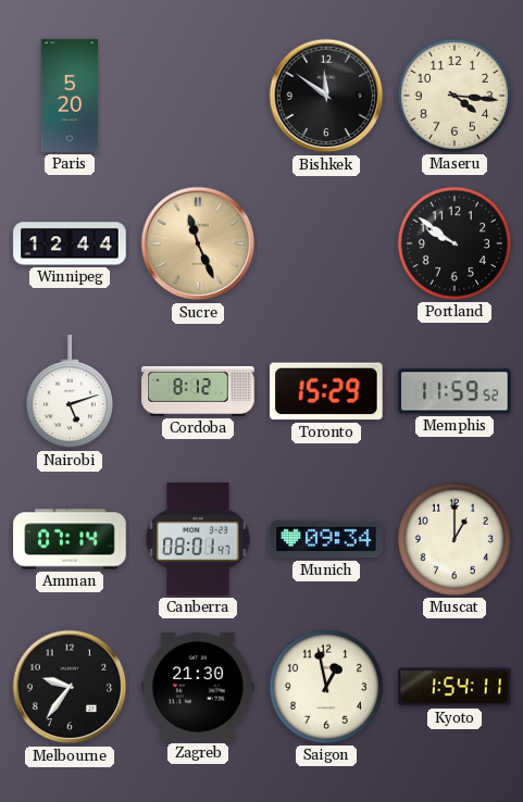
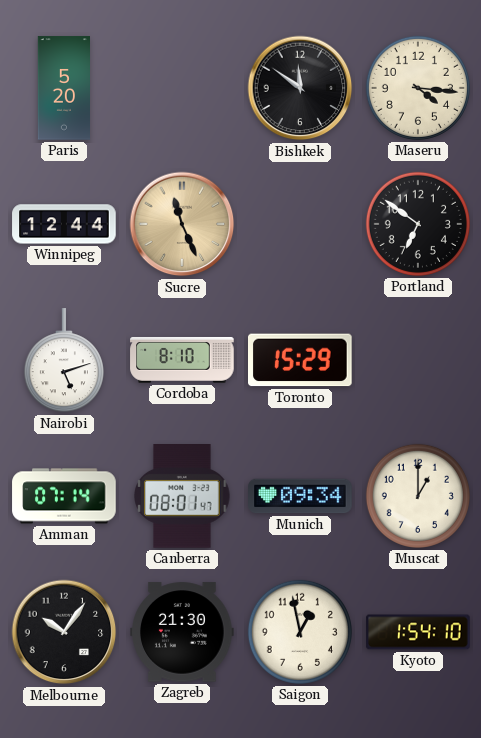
Portland: 9:51 -> 6:51
Cordoba: 8:12 -> 8:10
Memphis: 11:59 -> none
Melbourne: 9:36 -> 10:06
Kyoto: 1:54:11 -> 1:54:10
